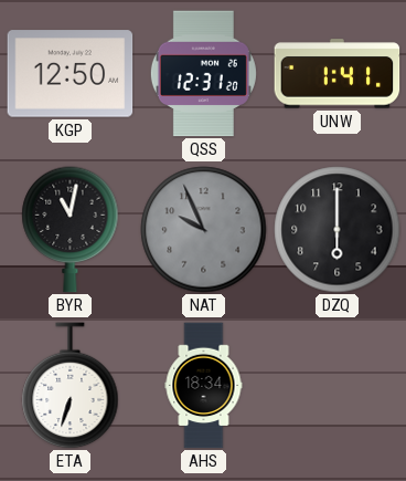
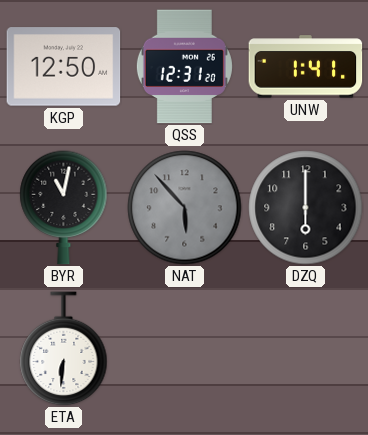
NAT: 9:56 -> 5:53
ETA: 6:33 -> 6:31
AHS: 18:34 -> none
